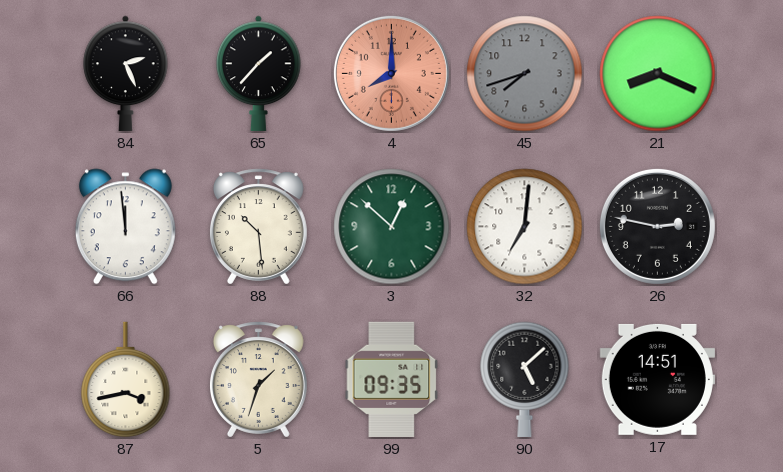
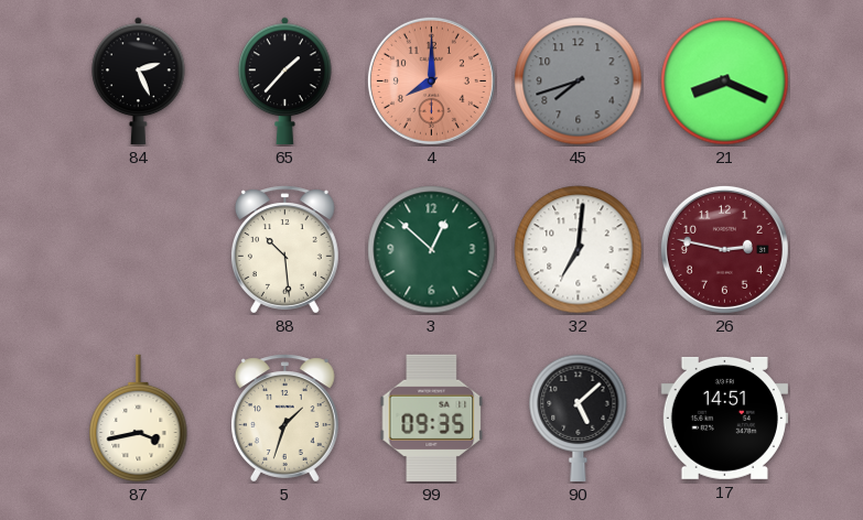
66: 11:59 -> none
26 dial: black -> burgundy
